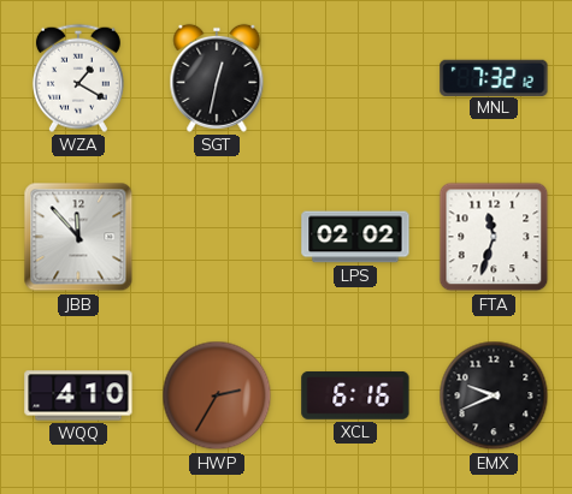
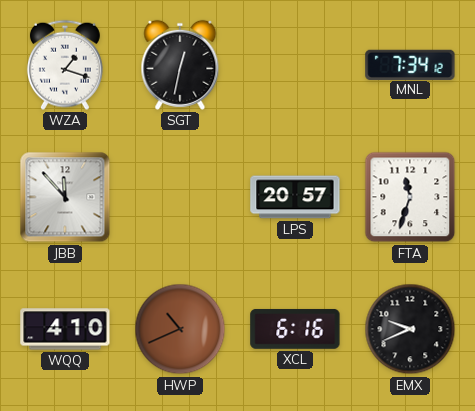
WZA: 1:20 -> 1:18
MNL: 7:32 -> 7:34
LPS: 02:02 -> 20:57
HWP: 2:35 -> 10:41
